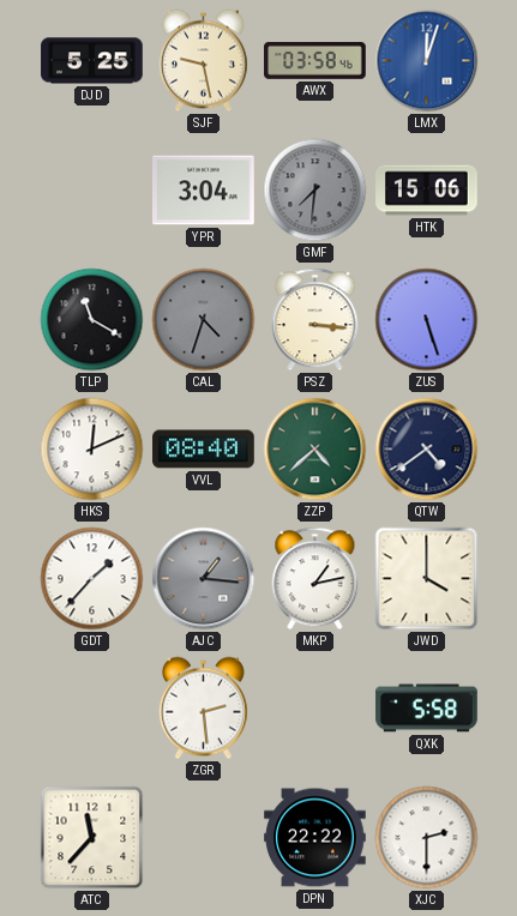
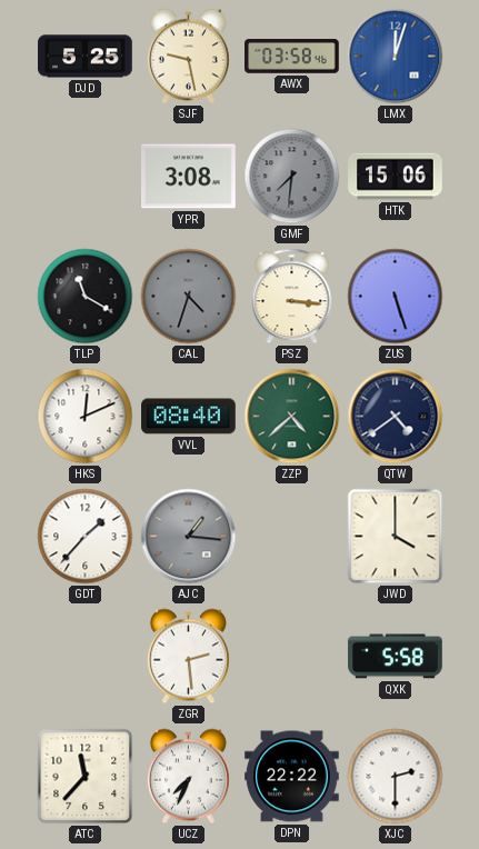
YPR: 3:04 -> 3:08
MKP: 1:13 -> none
UCZ: none -> 7:34
